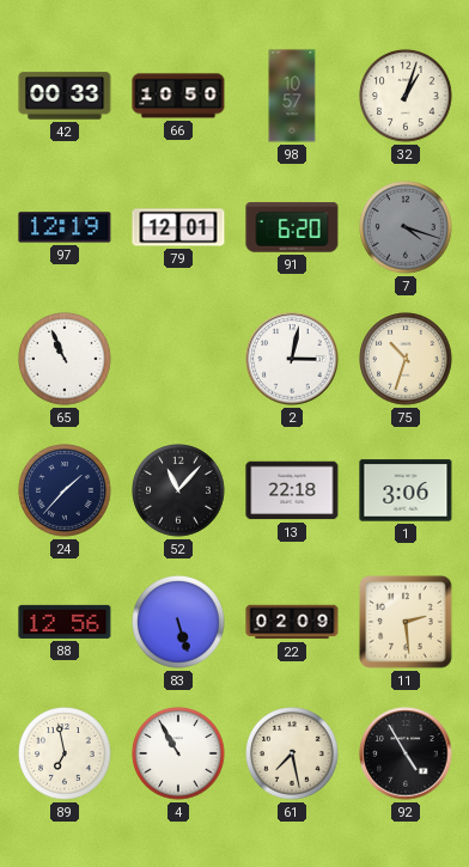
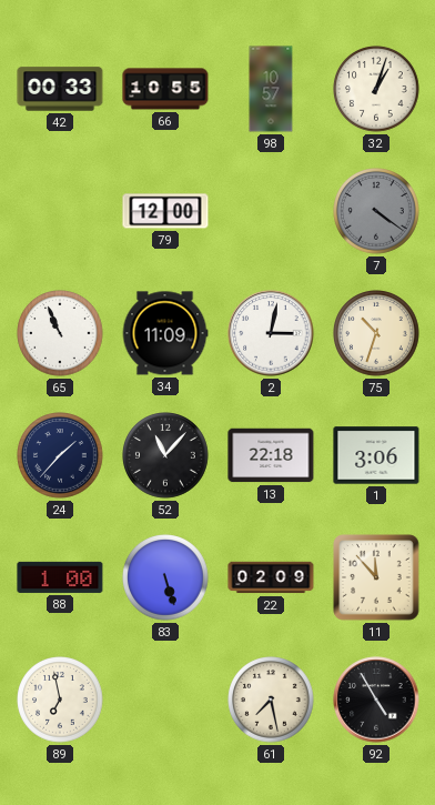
66: 10:50 -> 10:55
97: 12:19 -> none
79: 12:01 -> 12:00
91: 6:20 -> none
7: 4:18 -> 4:21
34: none -> 11:09
88: 12:56 -> 1:00
11: 2:29 -> 11:53
4: 10:55 -> none
